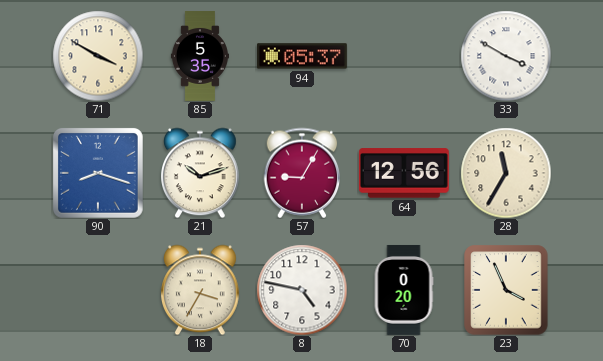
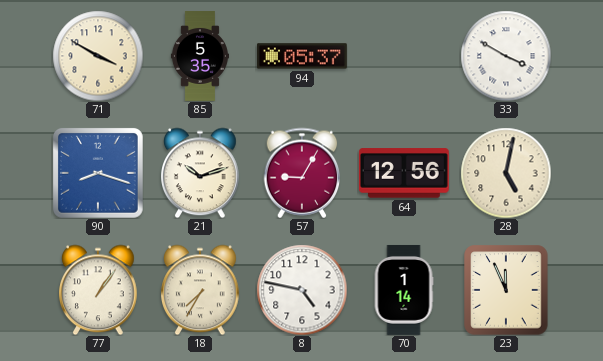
28: 11:35 -> 5:02
77: none -> 1:06
18: 3:35 -> 7:35
70: 0:20 -> 1:14
23: 3:56 -> 11:56
